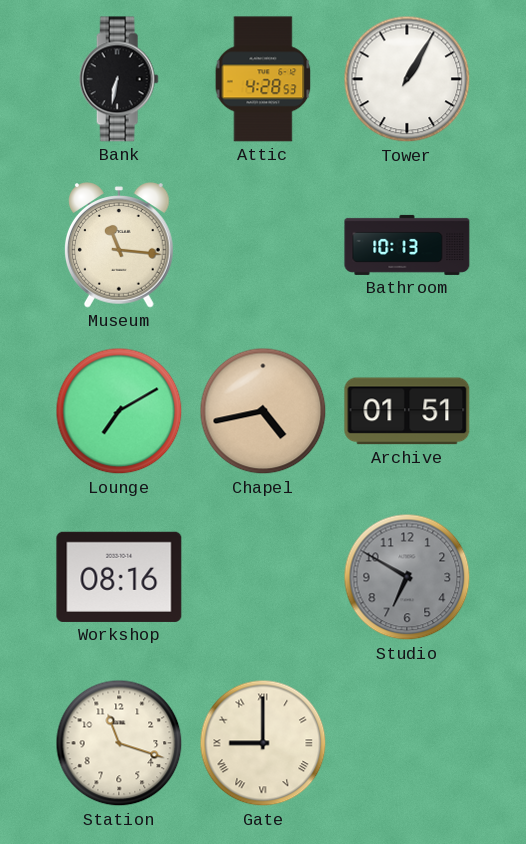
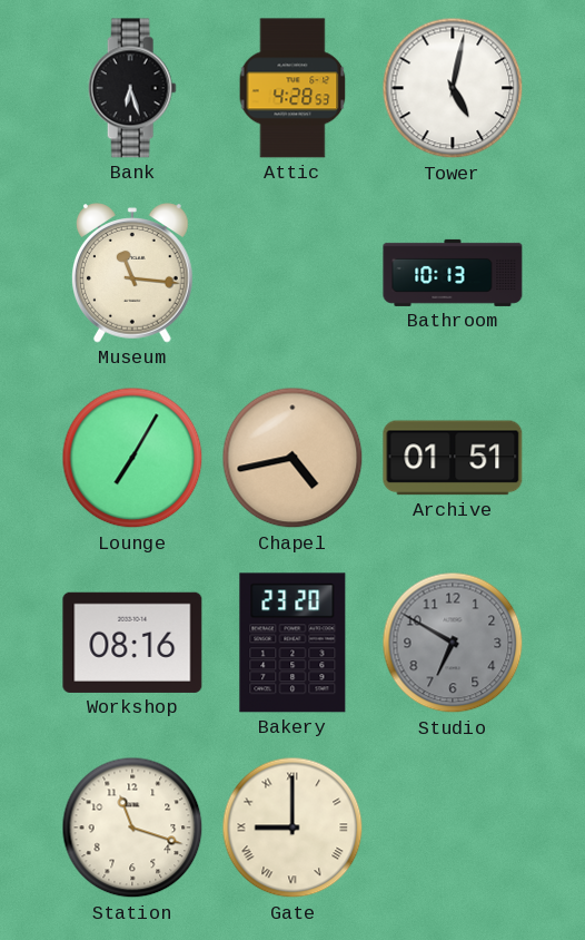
Bank: 6:32 -> 6:27
Tower: 1:05 -> 5:02
Lounge: 7:10 -> 7:05
Bakery: none -> 23:20
